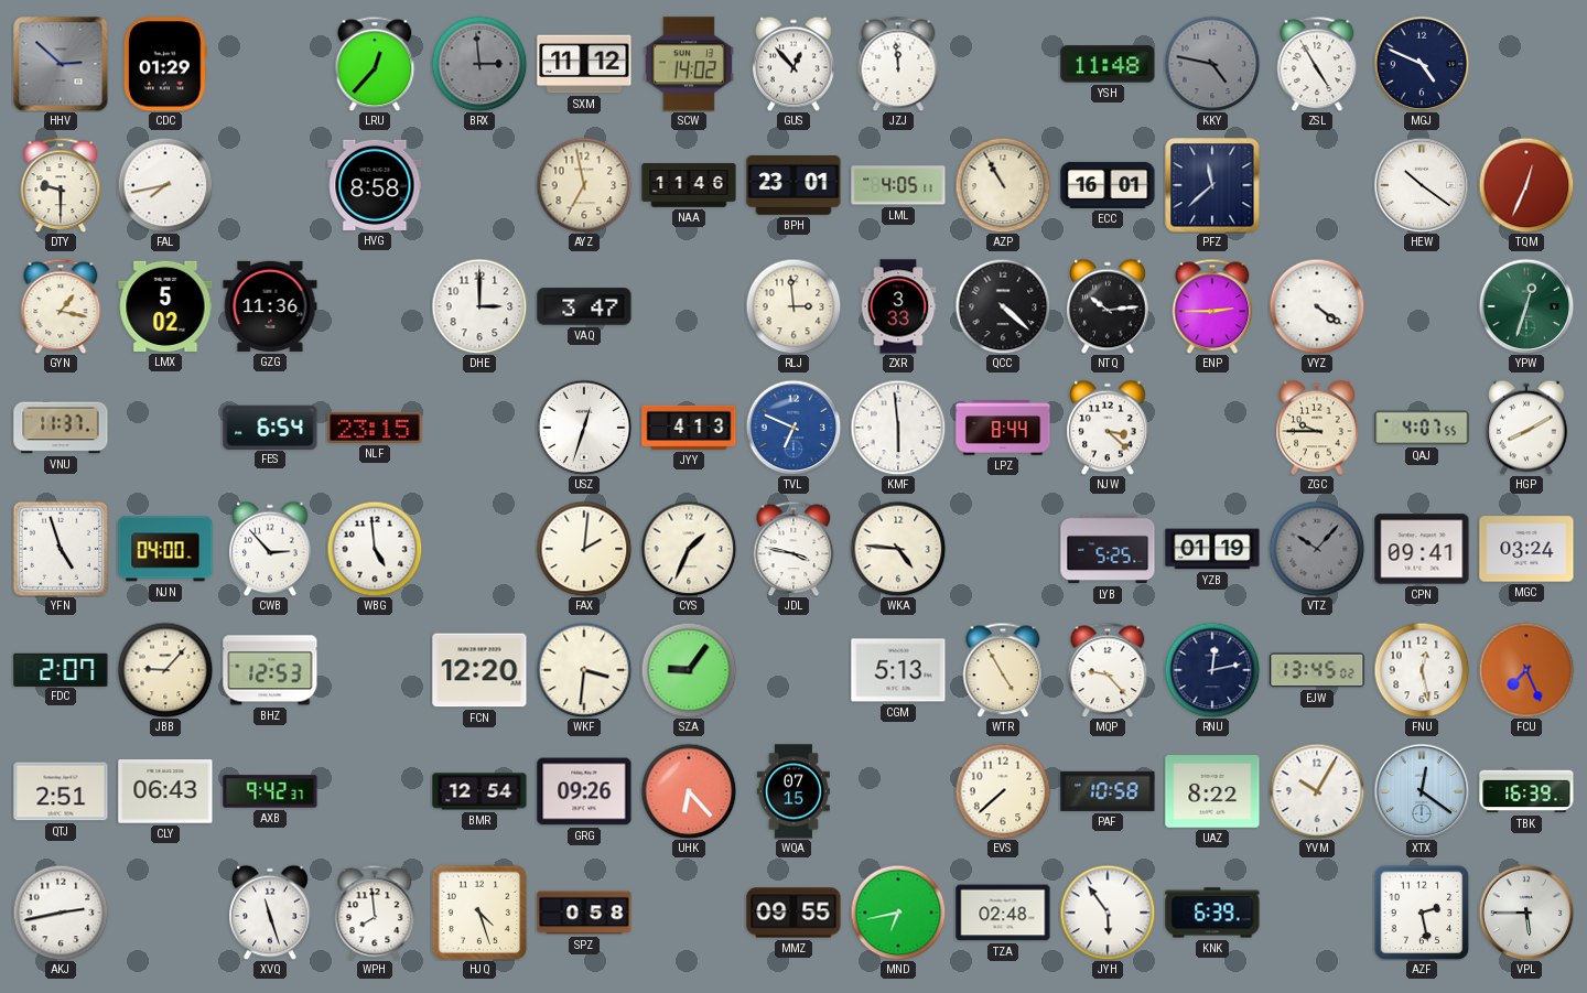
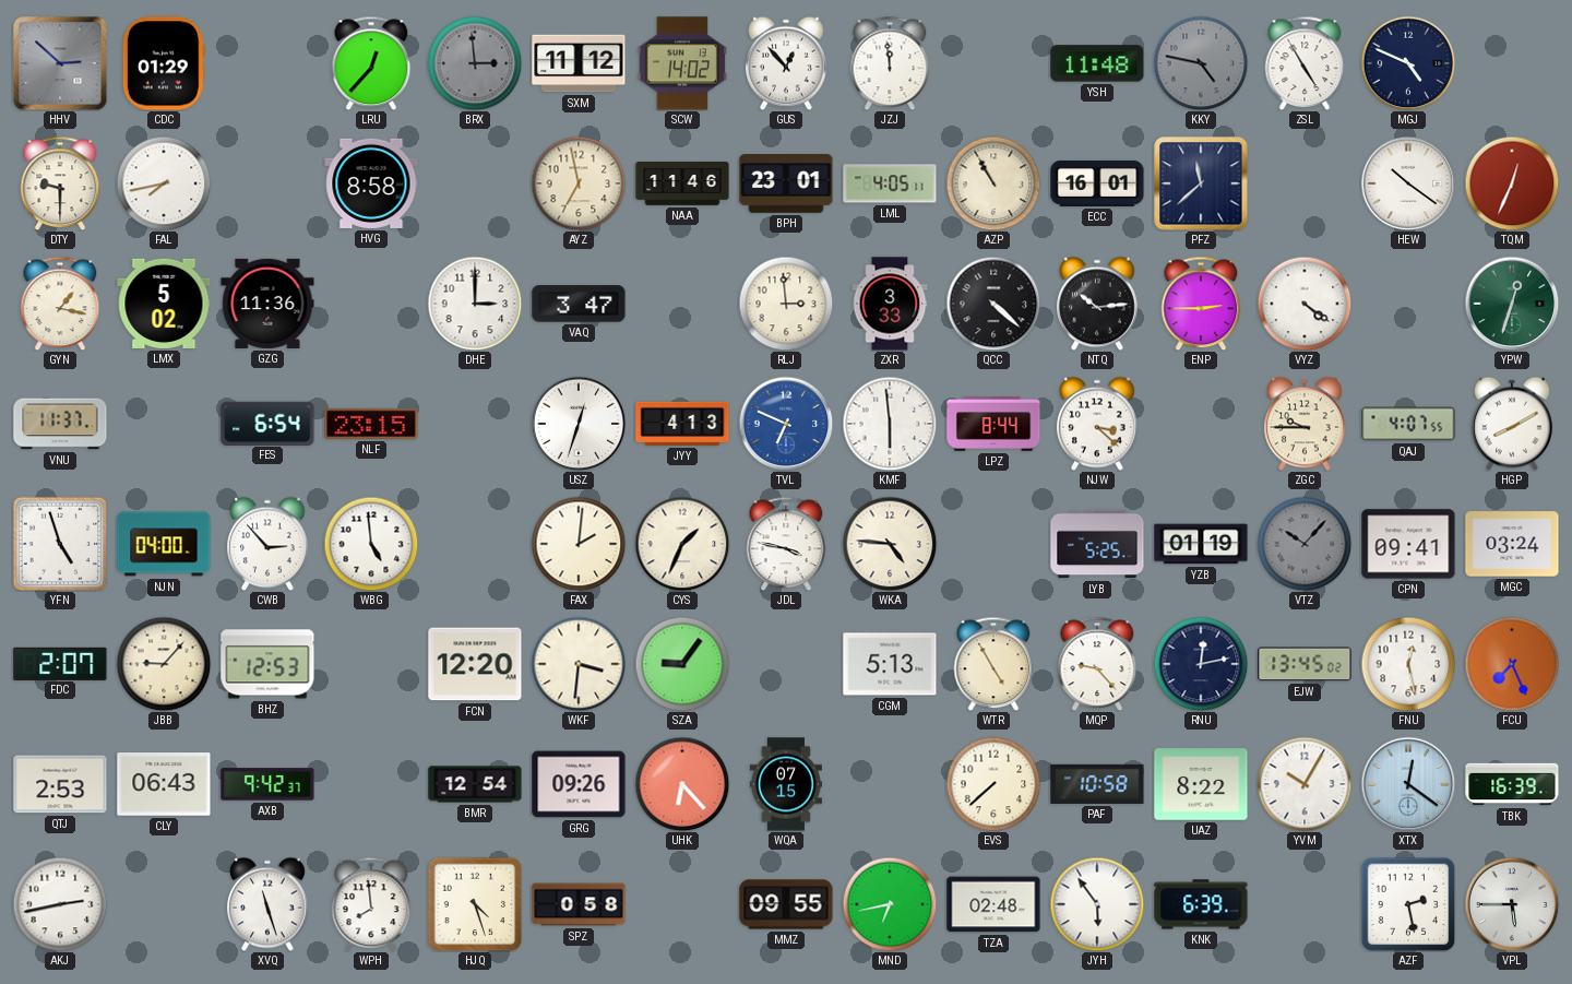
QTJ: 2:51 -> 2:53
